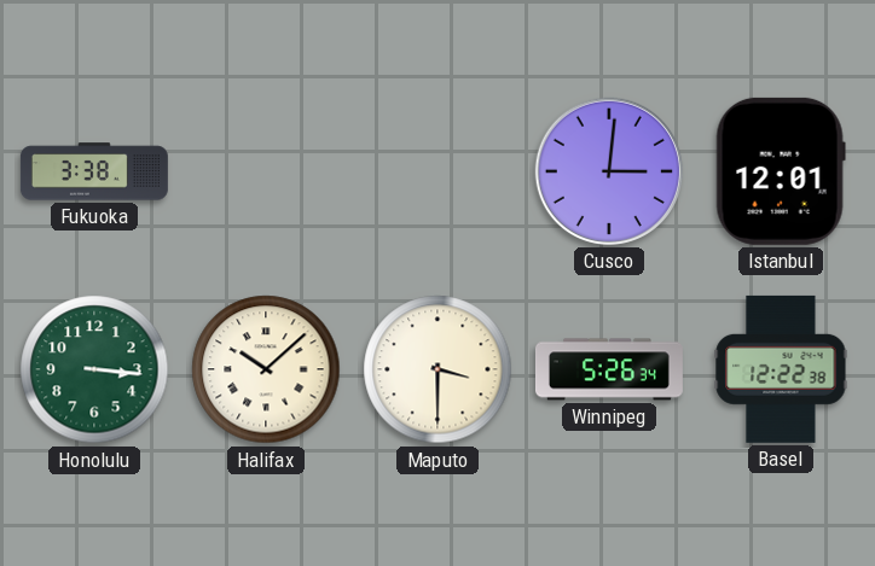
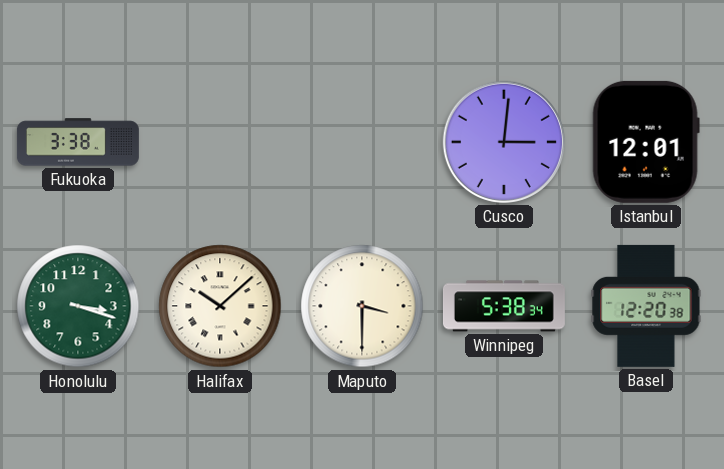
Honolulu: 3:16 -> 3:18
Winnipeg: 5:26 -> 5:38
Basel: 12:22 -> 12:20
